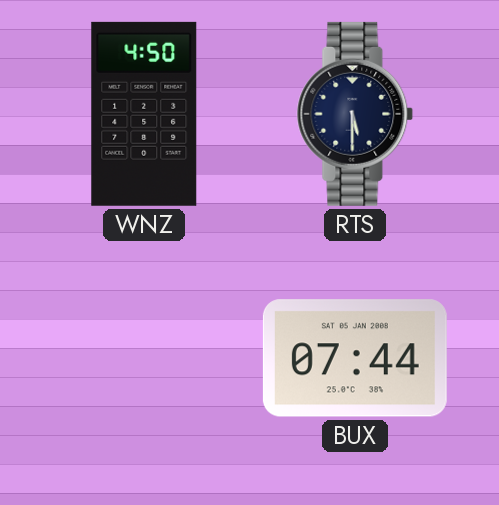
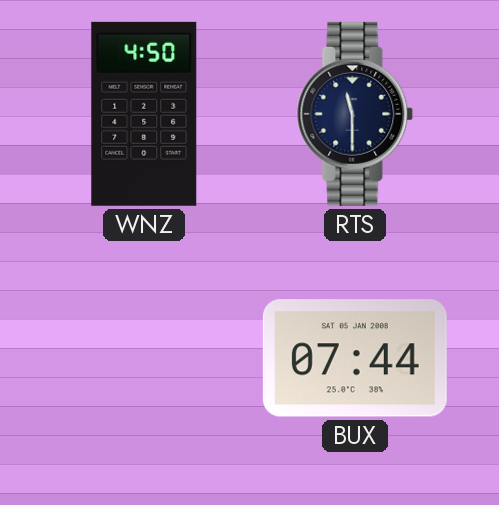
RTS: 5:30 -> 11:30
